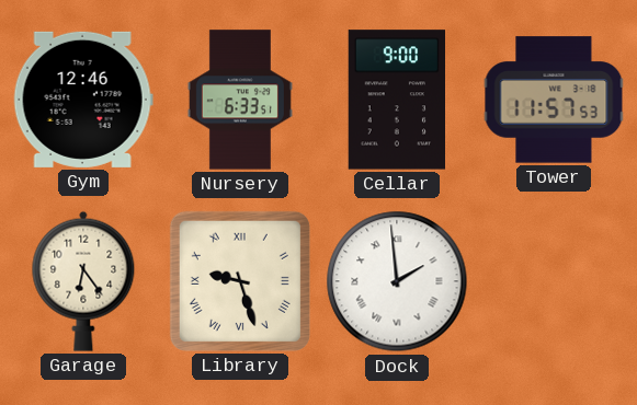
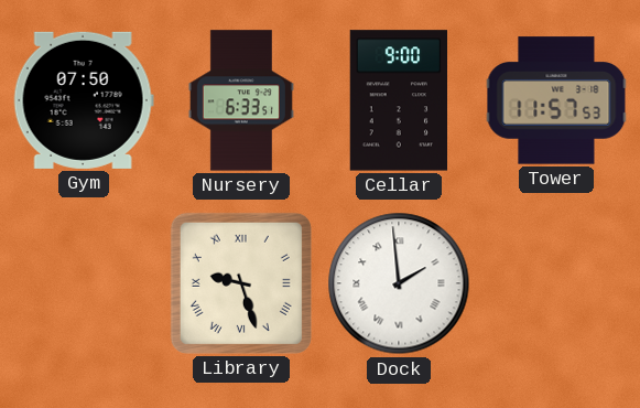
Gym: 12:46 -> 07:50
Garage: 6:24 -> none
